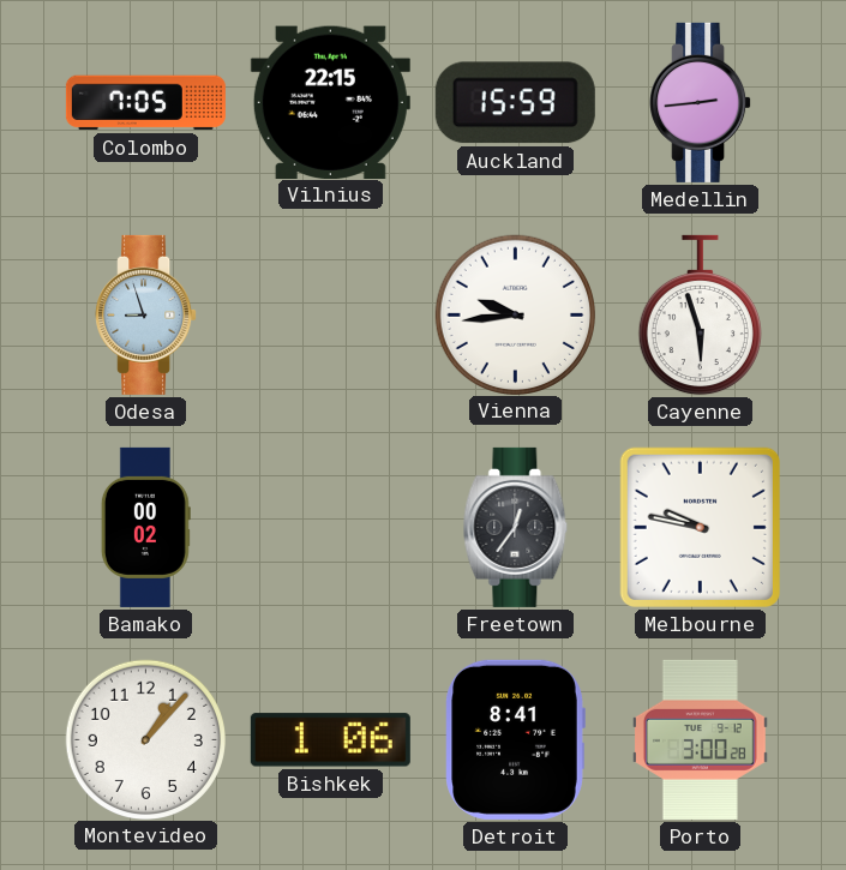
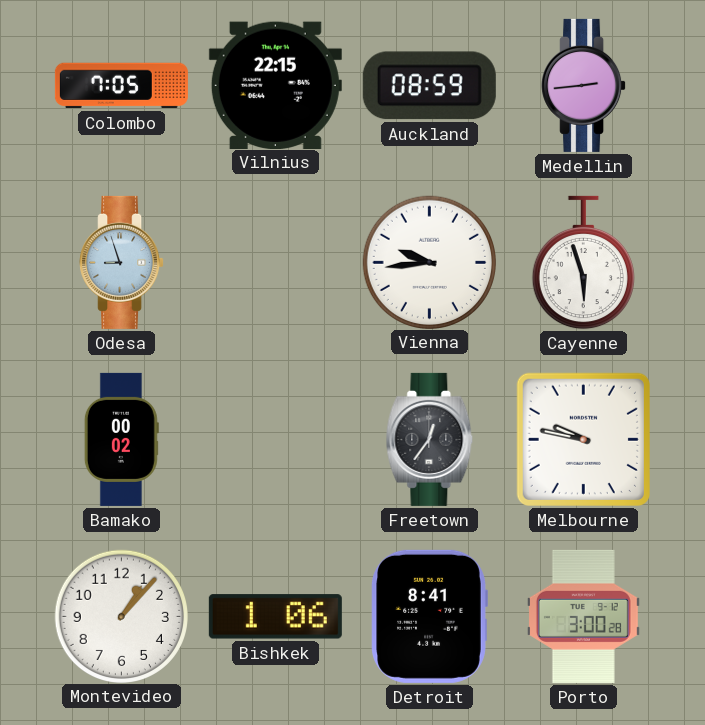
Auckland: 15:59 -> 08:59
